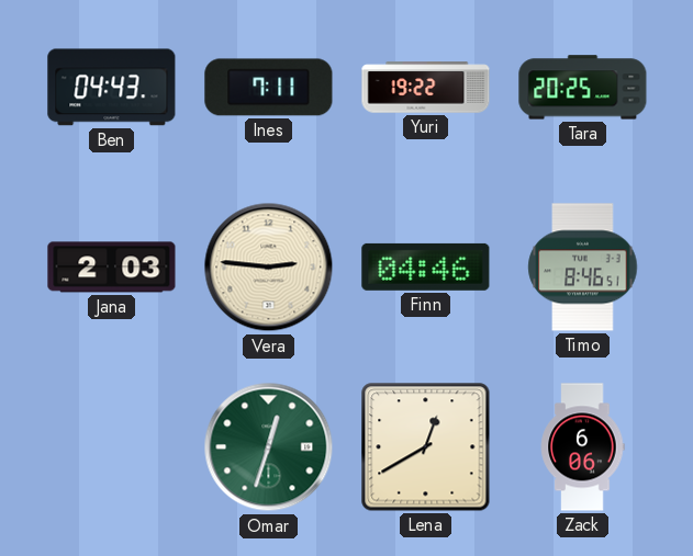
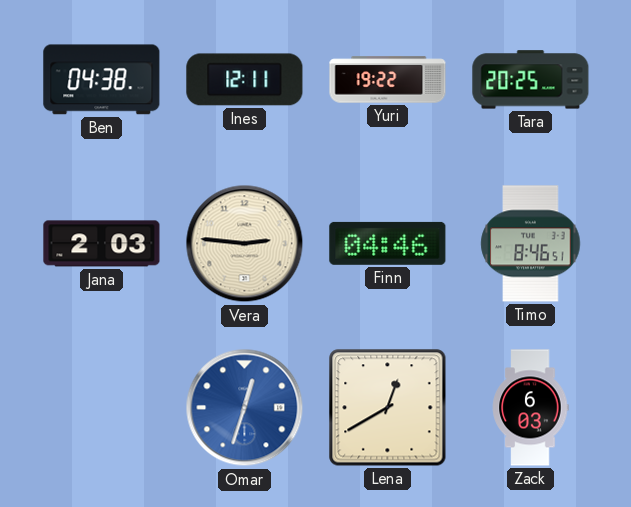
Ben: 04:43 -> 04:38
Ines: 7:11 -> 12:11
Omar dial: green -> blue
Zack: 6:06 -> 6:03
